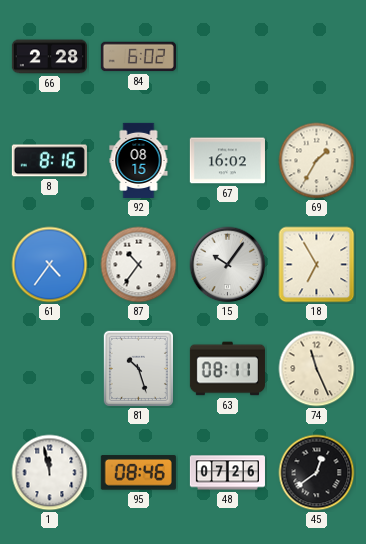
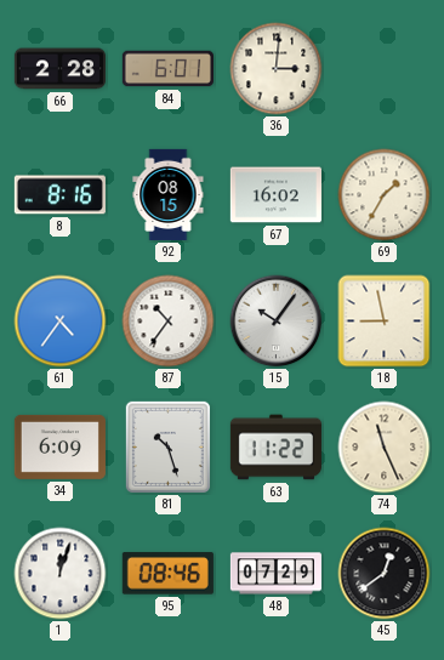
84: 6:02 -> 6:01
36: none -> 3:01
18: 6:55 -> 8:58
34: none -> 6:09
63: 08:11 -> 11:22
1: 11:58 -> 12:03
48: 07:26 -> 07:29
